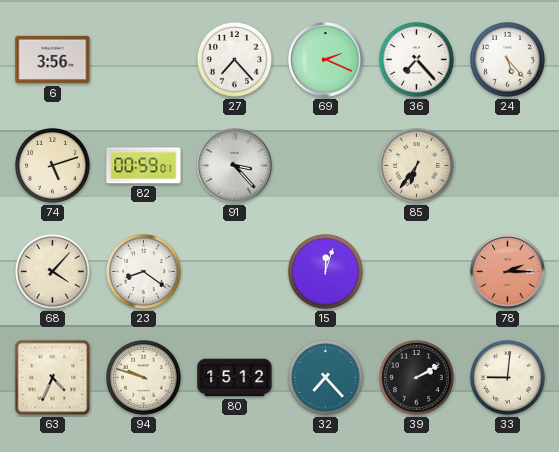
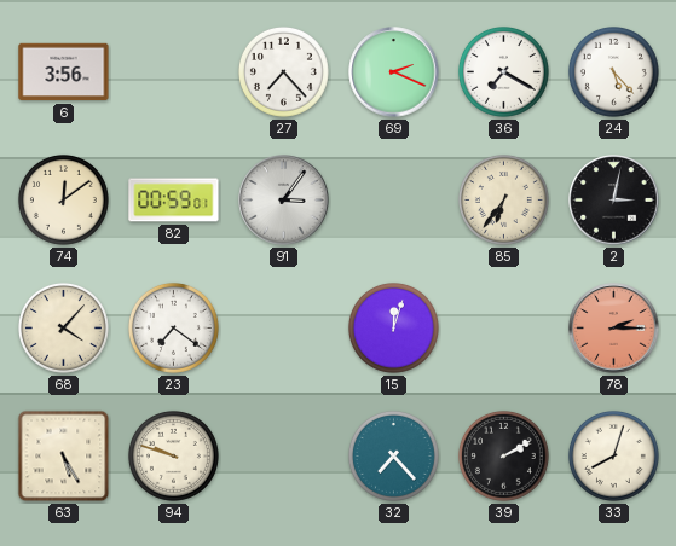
36: 7:23 -> 7:20
74: 5:12 -> 12:09
91: 3:23 -> 3:06
2: none -> 3:02
23: 8:21 -> 7:21
63: 4:34 -> 5:25
80: 15:12 -> none
33: 9:01 -> 8:03
